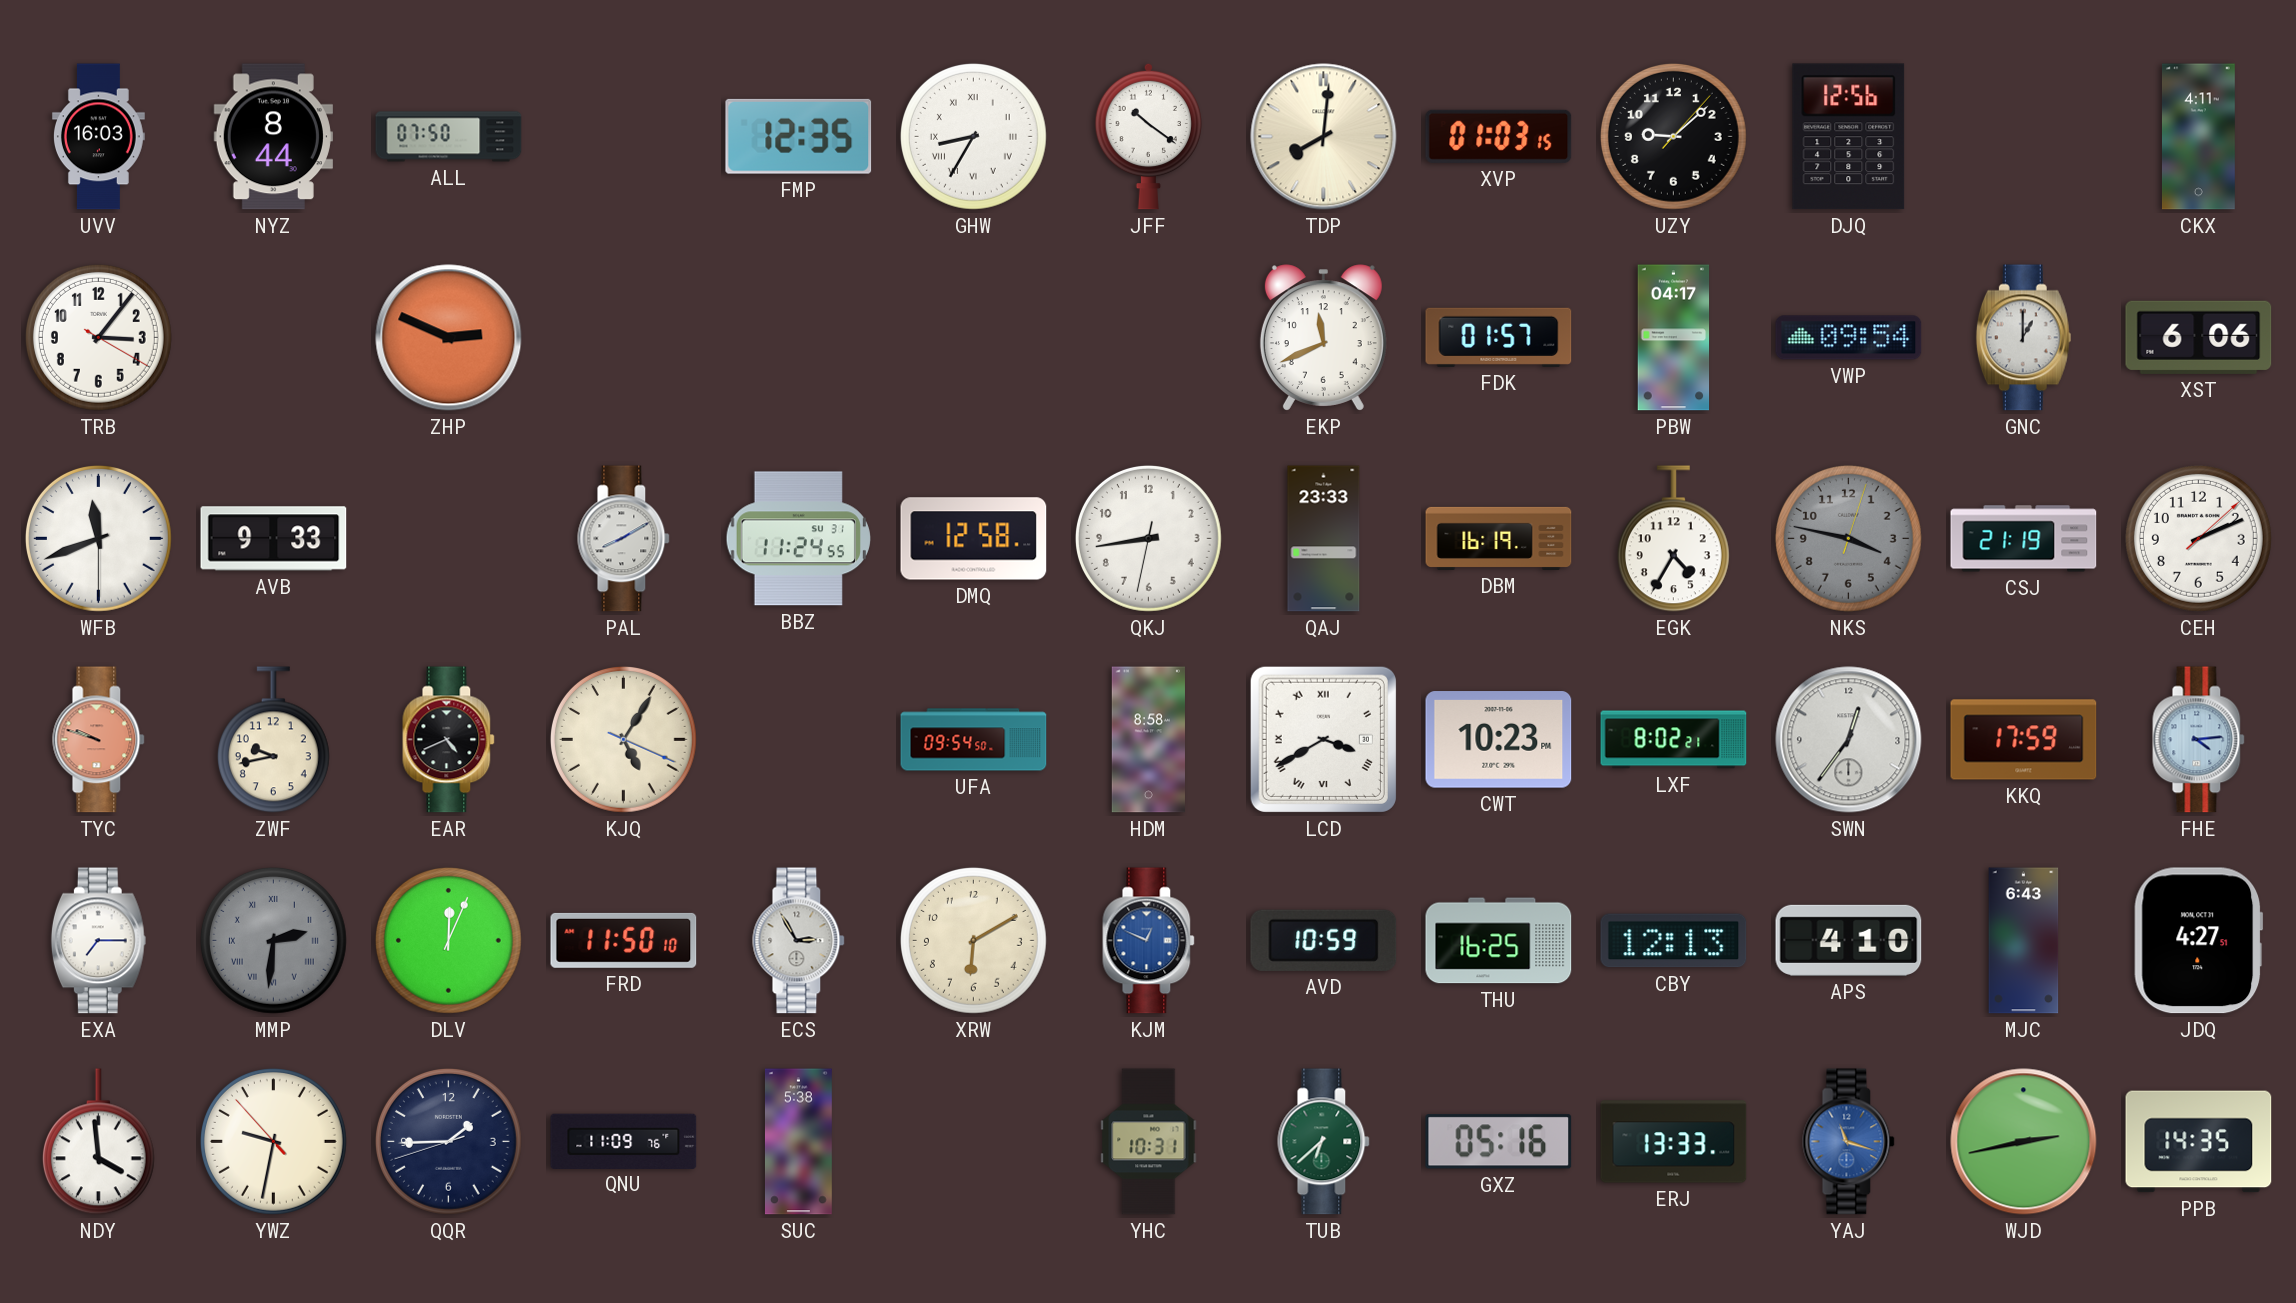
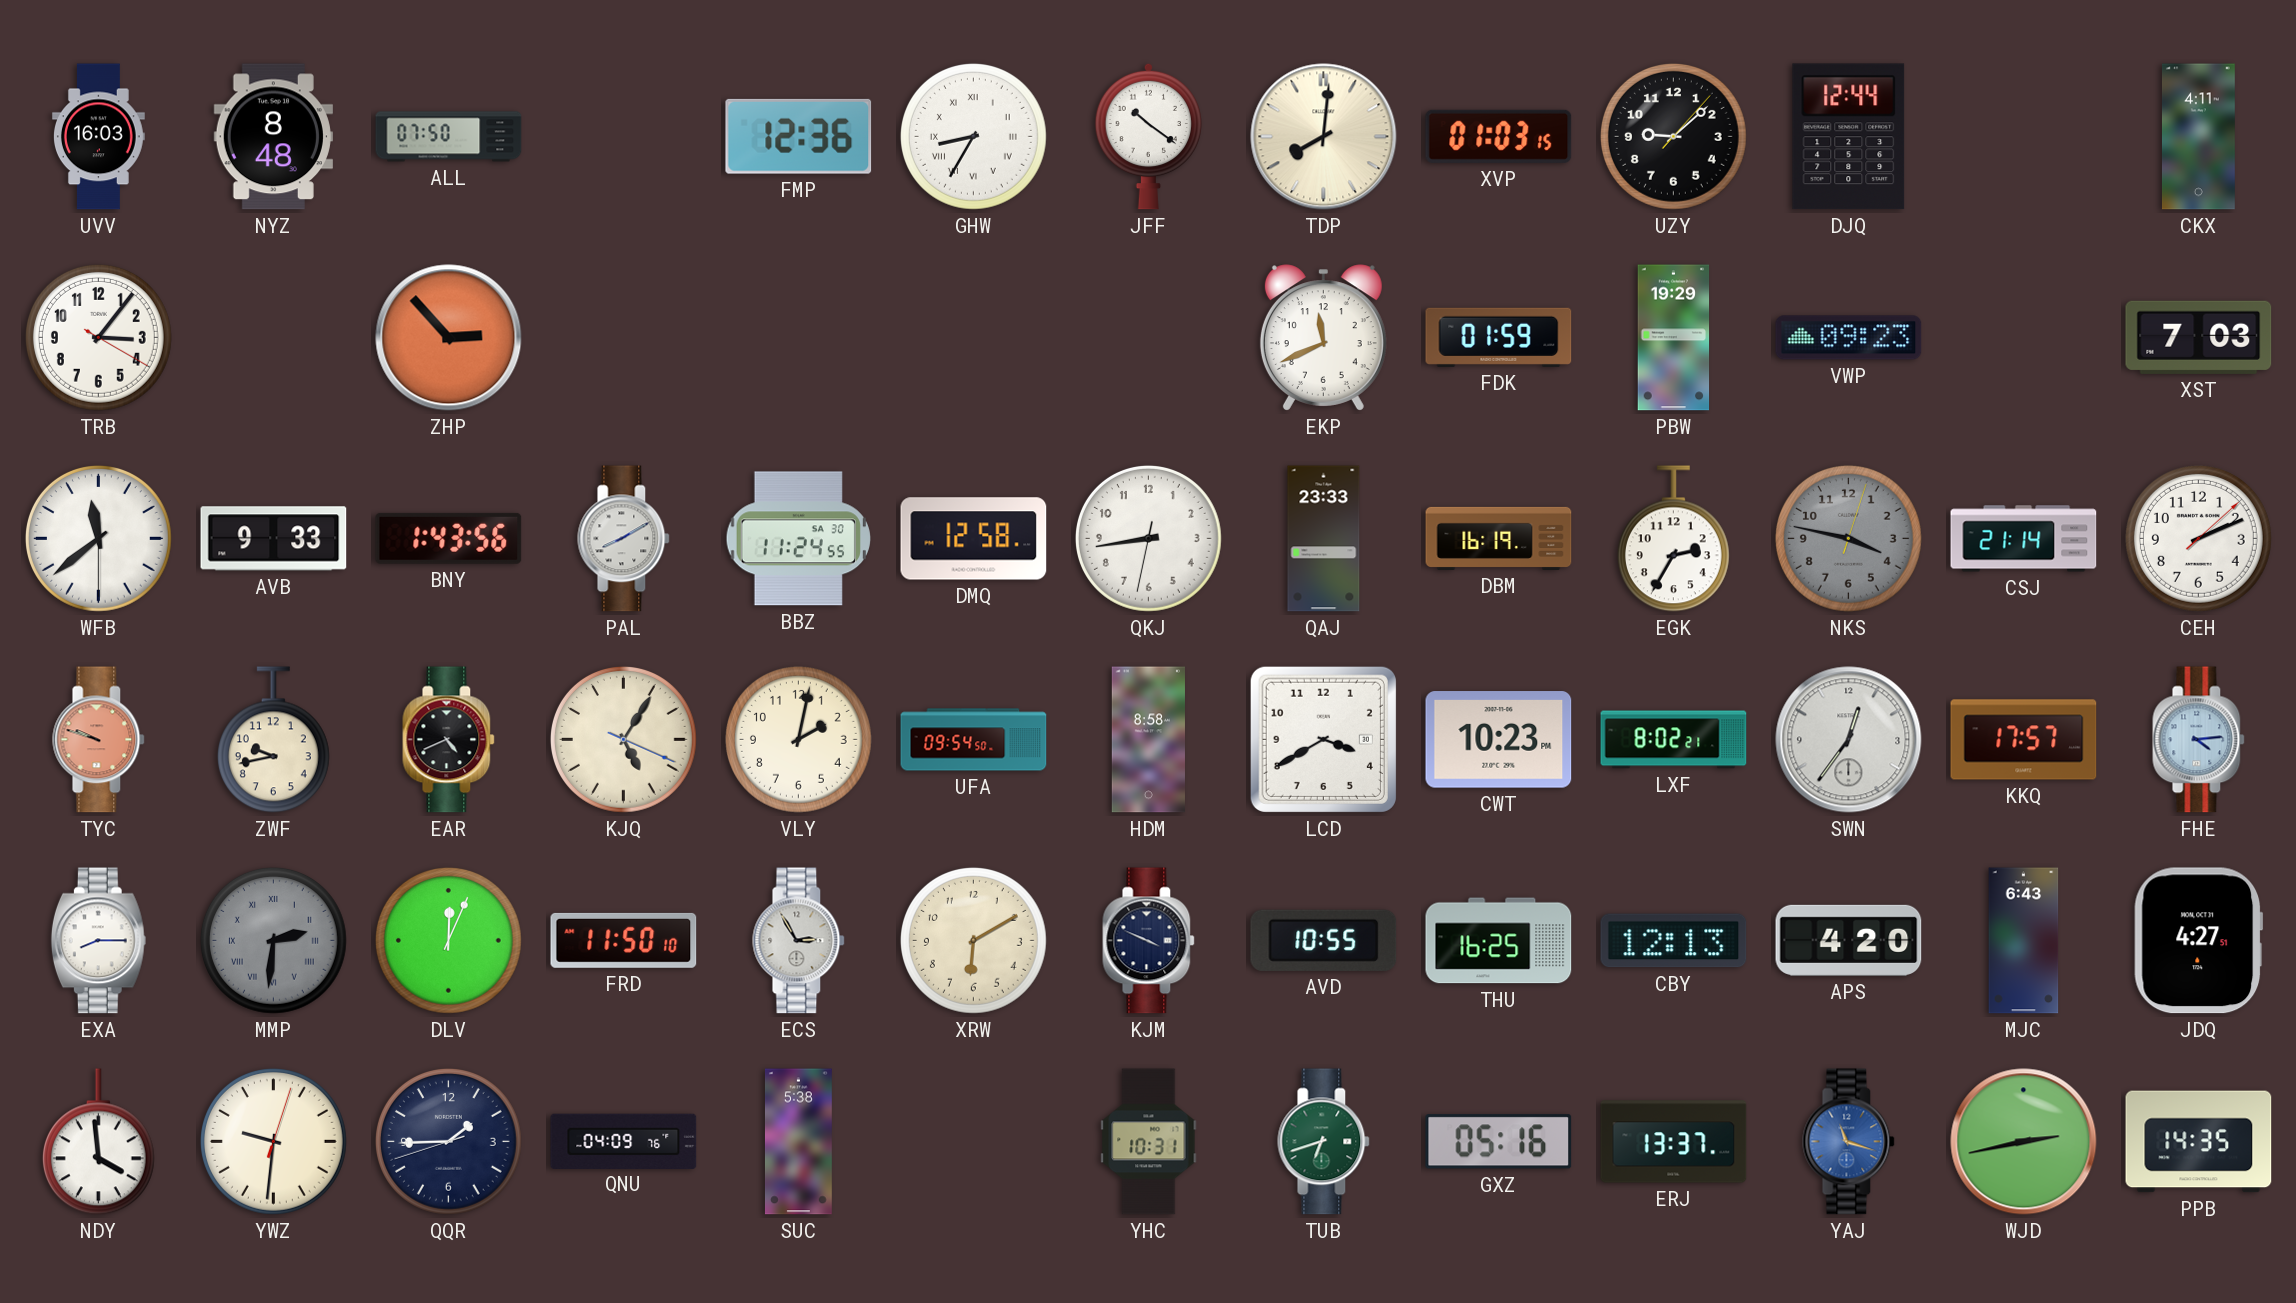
NYZ: 8:44 -> 8:48
FMP: 12:35 -> 12:36
DJQ: 12:56 -> 12:44
ZHP: 2:49 -> 2:53
FDK: 01:57 -> 01:59
PBW: 04:17 -> 19:29
VWP: 09:54 -> 09:23
GNC: 1:00 -> none
XST: 6:06 -> 7:03
WFB: 11:41 -> 11:38
BNY: none -> 1:43
BBZ date: SU 31 -> SA 30
EGK: 4:35 -> 2:35
CSJ: 21:19 -> 21:14
VLY: none -> 2:02
LCD numerals: Roman -> Arabic
KKQ: 17:59 -> 17:57
EXA: 7:15 -> 8:15
KJM: 12:49 -> 3:49
KJM dial: blue -> navy
AVD: 10:59 -> 10:55
APS: 4:10 -> 4:20
YWZ: 9:31:53 -> 9:31:03
QNU: 11:09 -> 04:09
TUB: 6:38 -> 6:42
ERJ: 13:33 -> 13:37
